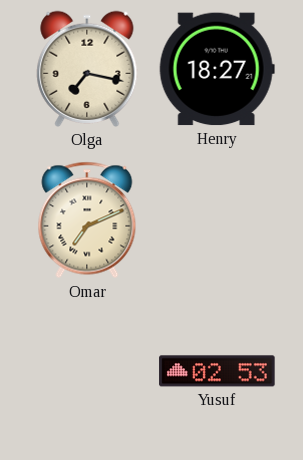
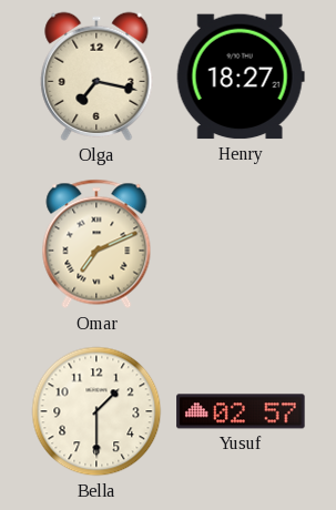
Bella: none -> 1:30
Yusuf: 02:53 -> 02:57
